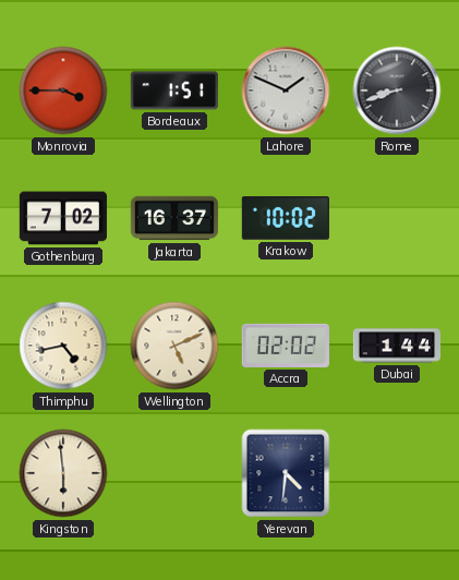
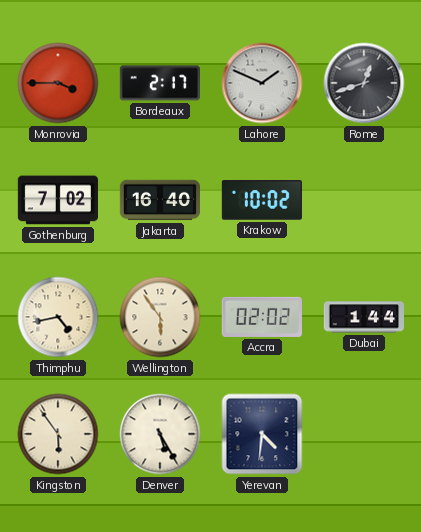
Bordeaux: 1:51 -> 2:17
Rome: 8:42 -> 12:42
Jakarta: 16:37 -> 16:40
Wellington: 5:11 -> 5:54
Kingston: 5:59 -> 5:54
Denver: none -> 5:25
